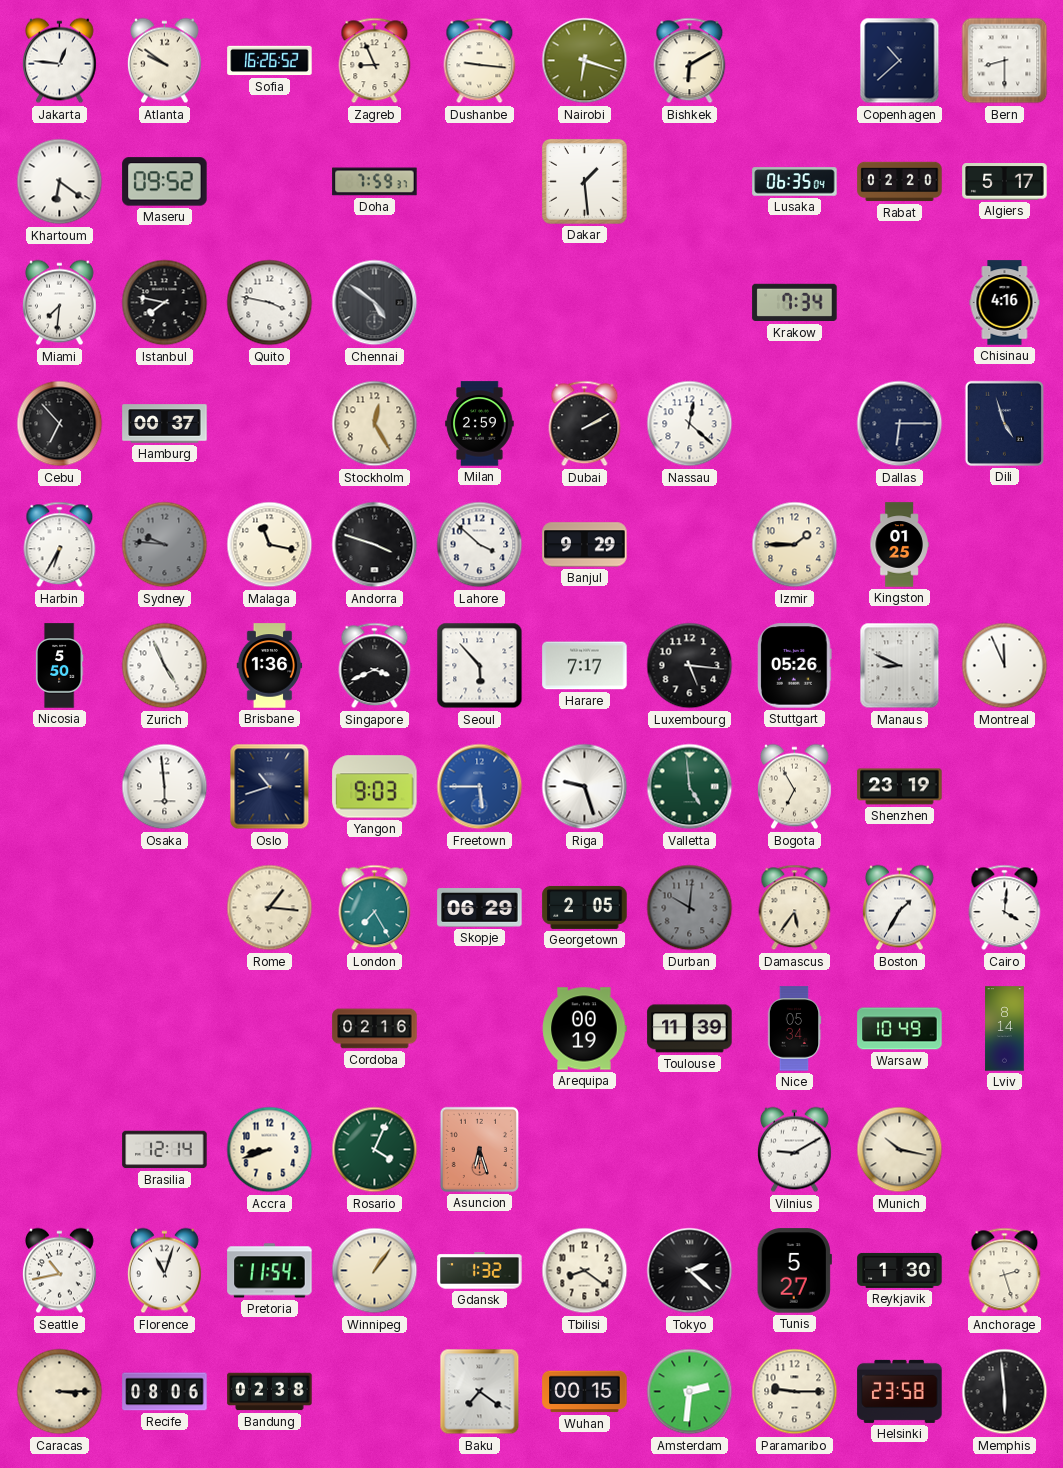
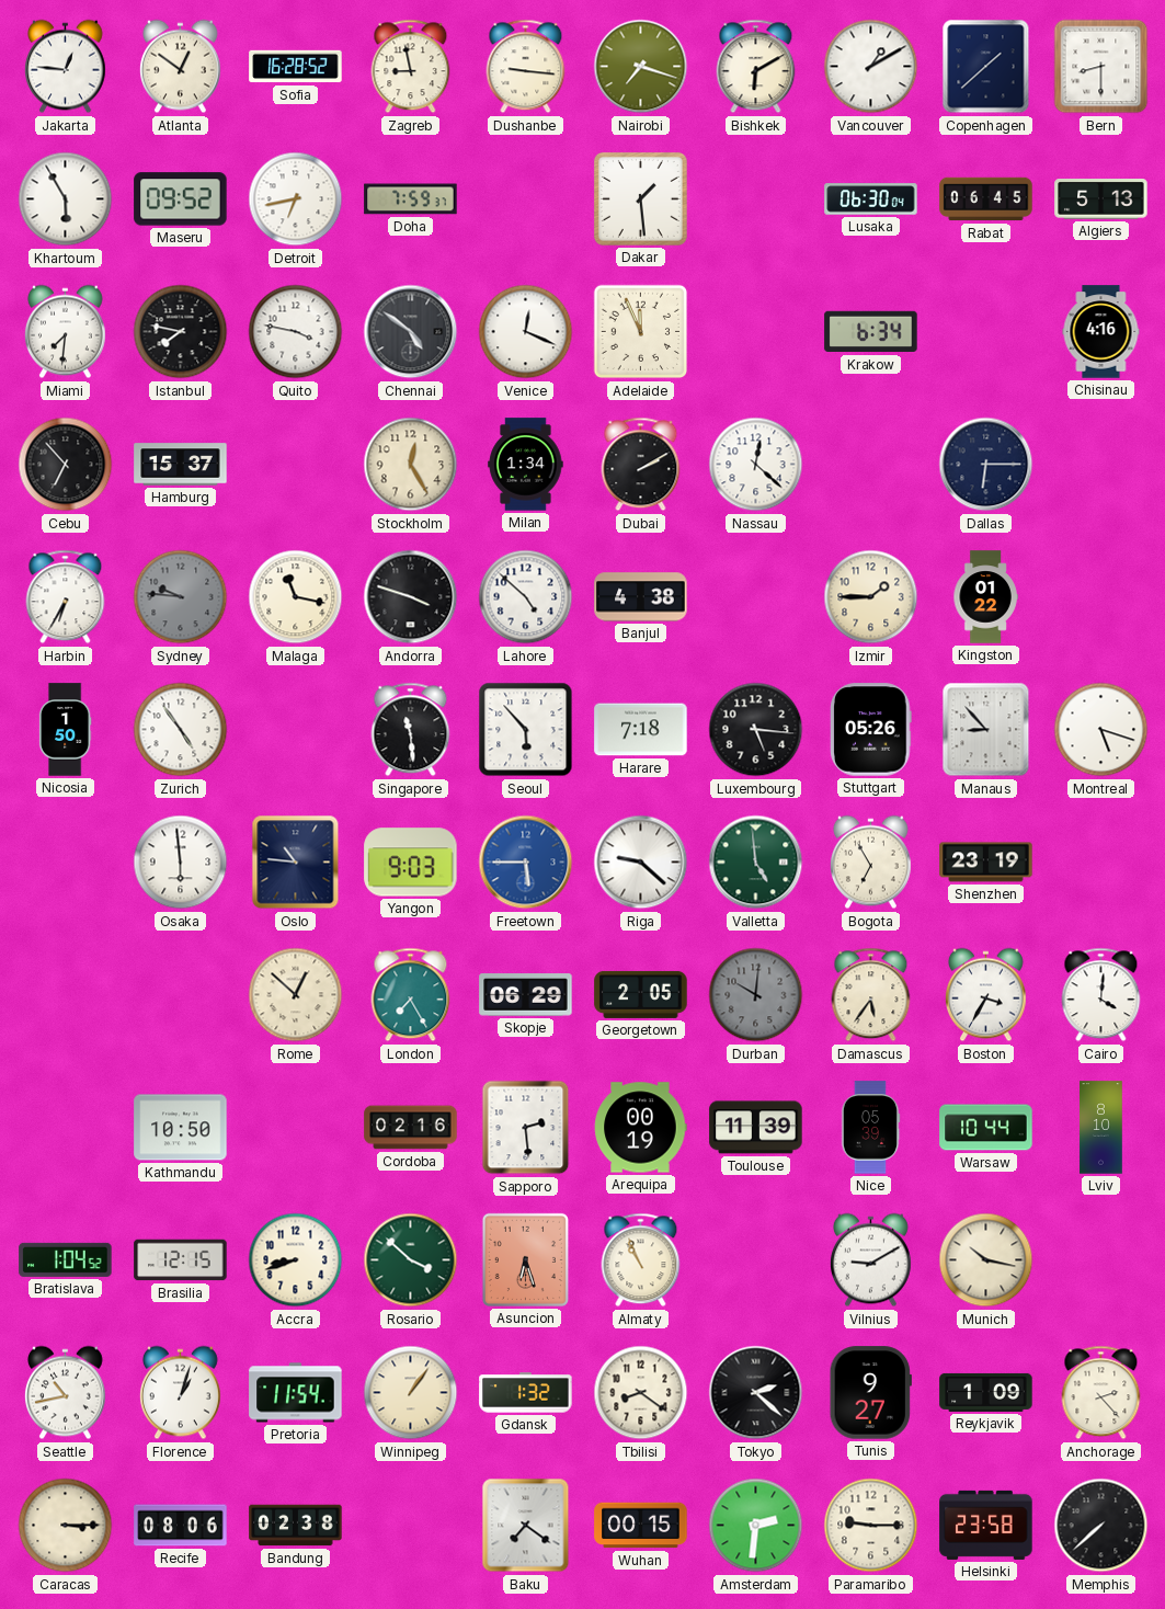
Atlanta: 9:51 -> 12:51
Sofia: 16:26 -> 16:28
Zagreb: 8:56 -> 8:58
Nairobi: 6:18 -> 7:18
Vancouver: none -> 1:10
Copenhagen: 10:38 -> 1:38
Khartoum: 6:21 -> 5:55
Detroit: none -> 6:43
Lusaka: 06:35 -> 06:30
Rabat: 02:20 -> 06:45
Algiers: 5:17 -> 5:13
Venice: none -> 12:19
Adelaide: none -> 11:56
Krakow: 7:34 -> 6:34
Hamburg: 00:37 -> 15:37
Milan: 2:59 -> 1:34
Dili: 4:57 -> none
Lahore: 3:52 -> 4:52
Banjul: 9:29 -> 4:38
Kingston: 01:25 -> 01:22
Nicosia: 5:50 -> 1:50
Zurich: 4:56 -> 4:54
Brisbane: 1:36 -> none
Singapore: 3:41 -> 11:29
Harare: 7:17 -> 7:18
Manaus: 8:49 -> 8:53
Montreal: 11:56 -> 5:18
Oslo: 10:42 -> 10:46
Riga: 9:27 -> 9:22
Rome: 1:16 -> 12:52
Boston: 1:35 -> 3:35
Kathmandu: none -> 10:50
Sapporo: none -> 2:29
Nice: 05:34 -> 05:39
Warsaw: 10:49 -> 10:44
Lviv: 8:14 -> 8:10
Bratislava: none -> 1:04
Brasilia: 12:14 -> 12:15
Rosario: 4:04 -> 3:52
Almaty: none -> 10:56
Florence: 11:03 -> 1:03
Tunis: 5:27 -> 9:27
Reykjavik: 1:30 -> 1:09
Anchorage: 2:27 -> 2:23
Memphis: 5:59 -> 7:38
